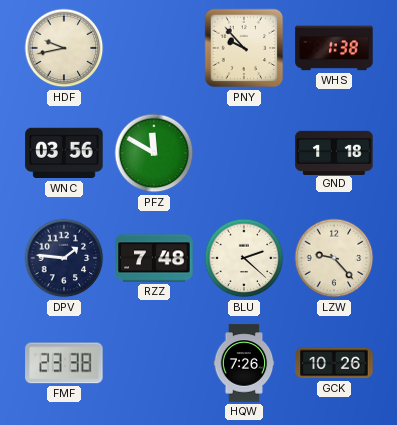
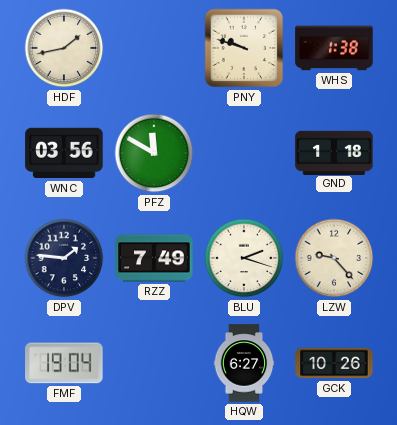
HDF: 9:43 -> 1:43
PNY: 9:53 -> 9:48
RZZ: 7:48 -> 7:49
BLU: 2:22 -> 2:18
FMF: 23:38 -> 19:04
HQW: 7:26 -> 6:27
